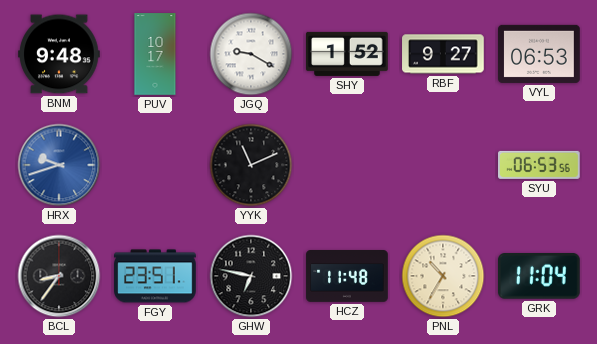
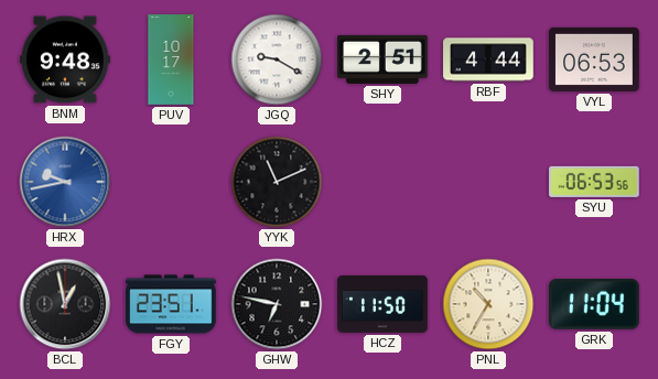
SHY: 1:52 -> 2:51
RBF: 9:27 -> 4:44
HRX: 9:42 -> 9:43
BCL: 8:36 -> 12:58
HCZ: 11:48 -> 11:50
